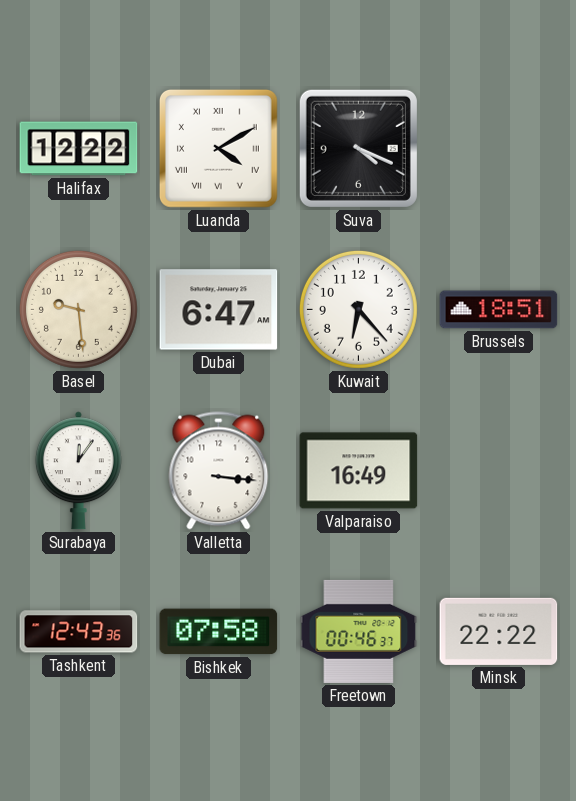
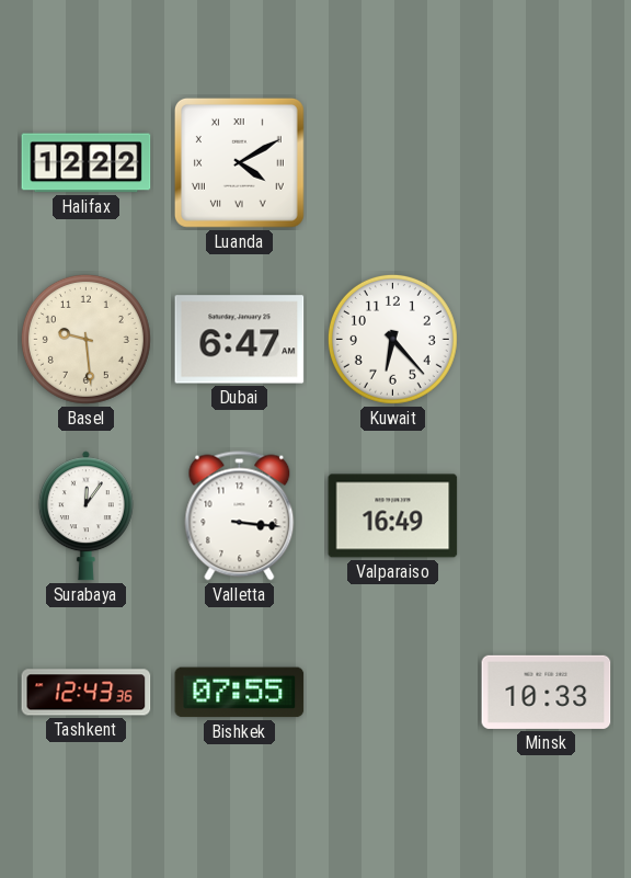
Suva: 4:19 -> none
Brussels: 18:51 -> none
Bishkek: 07:58 -> 07:55
Freetown: 00:46 -> none
Minsk: 22:22 -> 10:33
